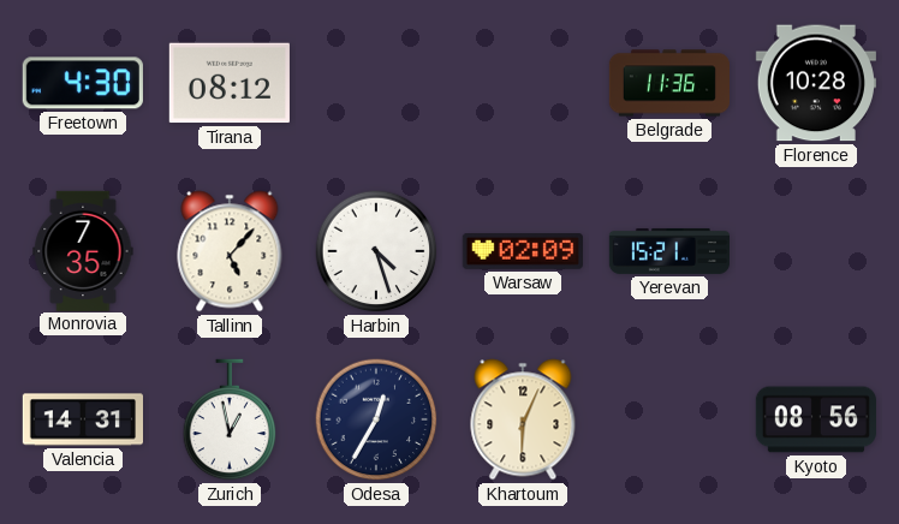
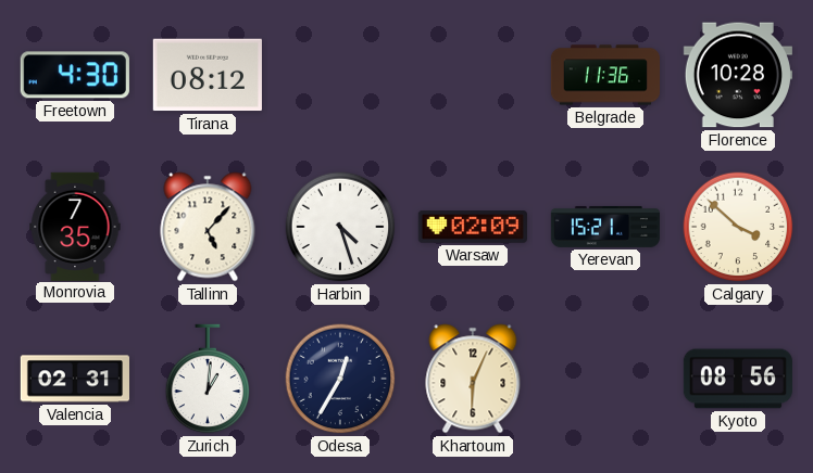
Calgary: none -> 3:52
Valencia: 14:31 -> 02:31
Zurich: 12:58 -> 1:01
